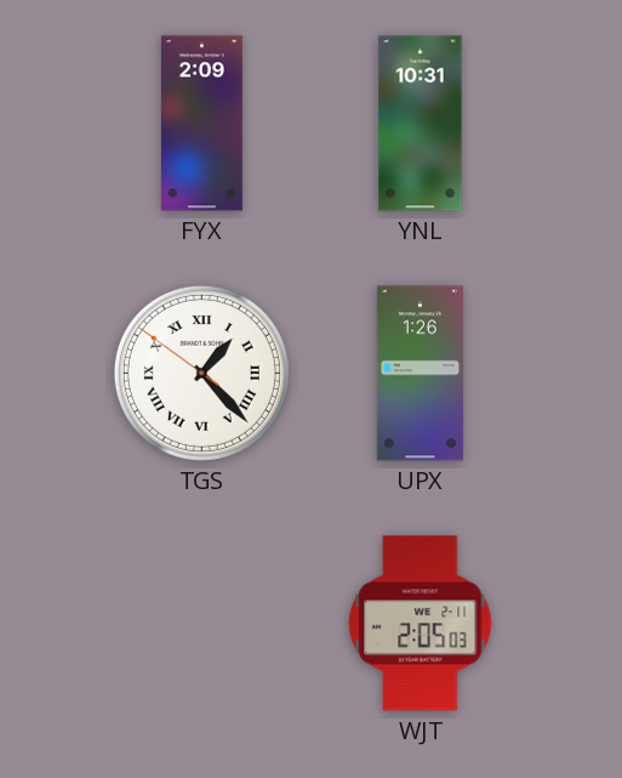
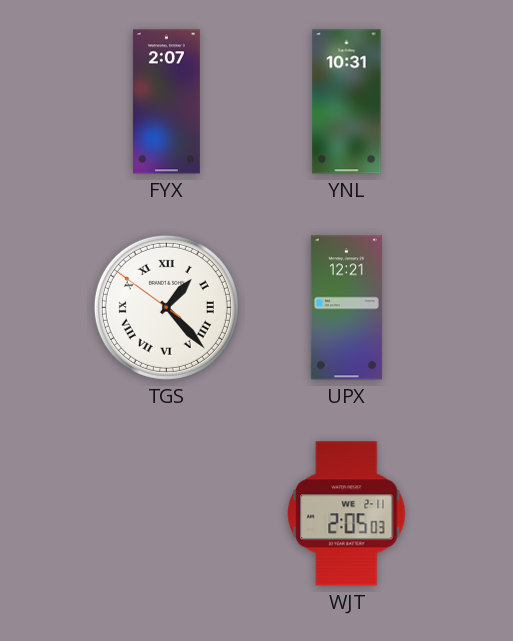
FYX: 2:09 -> 2:07
UPX: 1:26 -> 12:21
